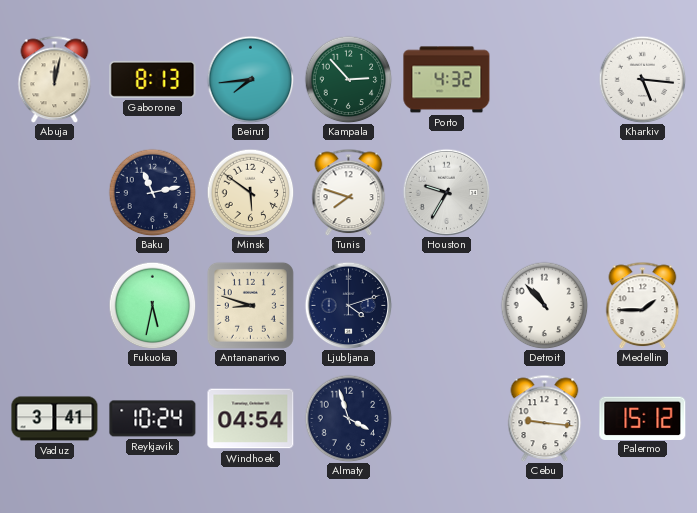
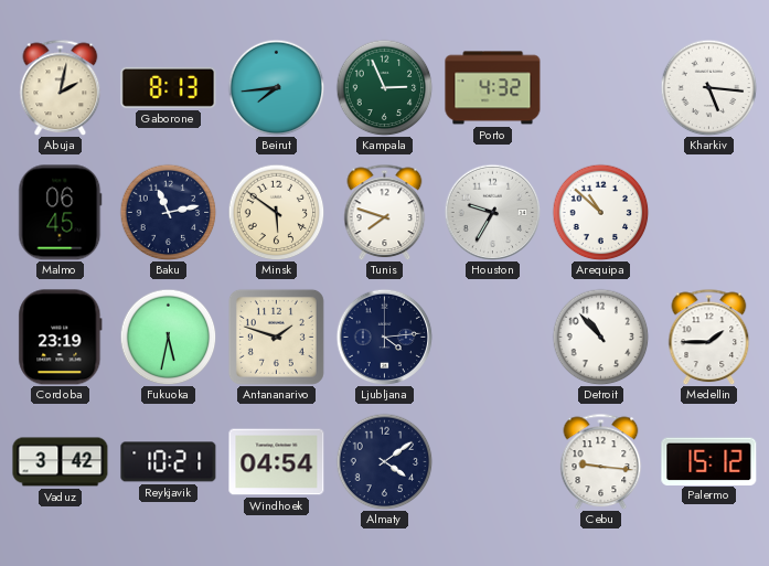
Abuja: 12:02 -> 2:02
Kampala: 2:53 -> 2:56
Malmo: none -> 06:45
Arequipa: none -> 10:52
Cordoba: none -> 23:19
Antananarivo: 8:48 -> 1:48
Ljubljana: 4:12 -> 4:14
Vaduz: 3:41 -> 3:42
Reykjavik: 10:24 -> 10:21
Almaty: 3:57 -> 4:09
